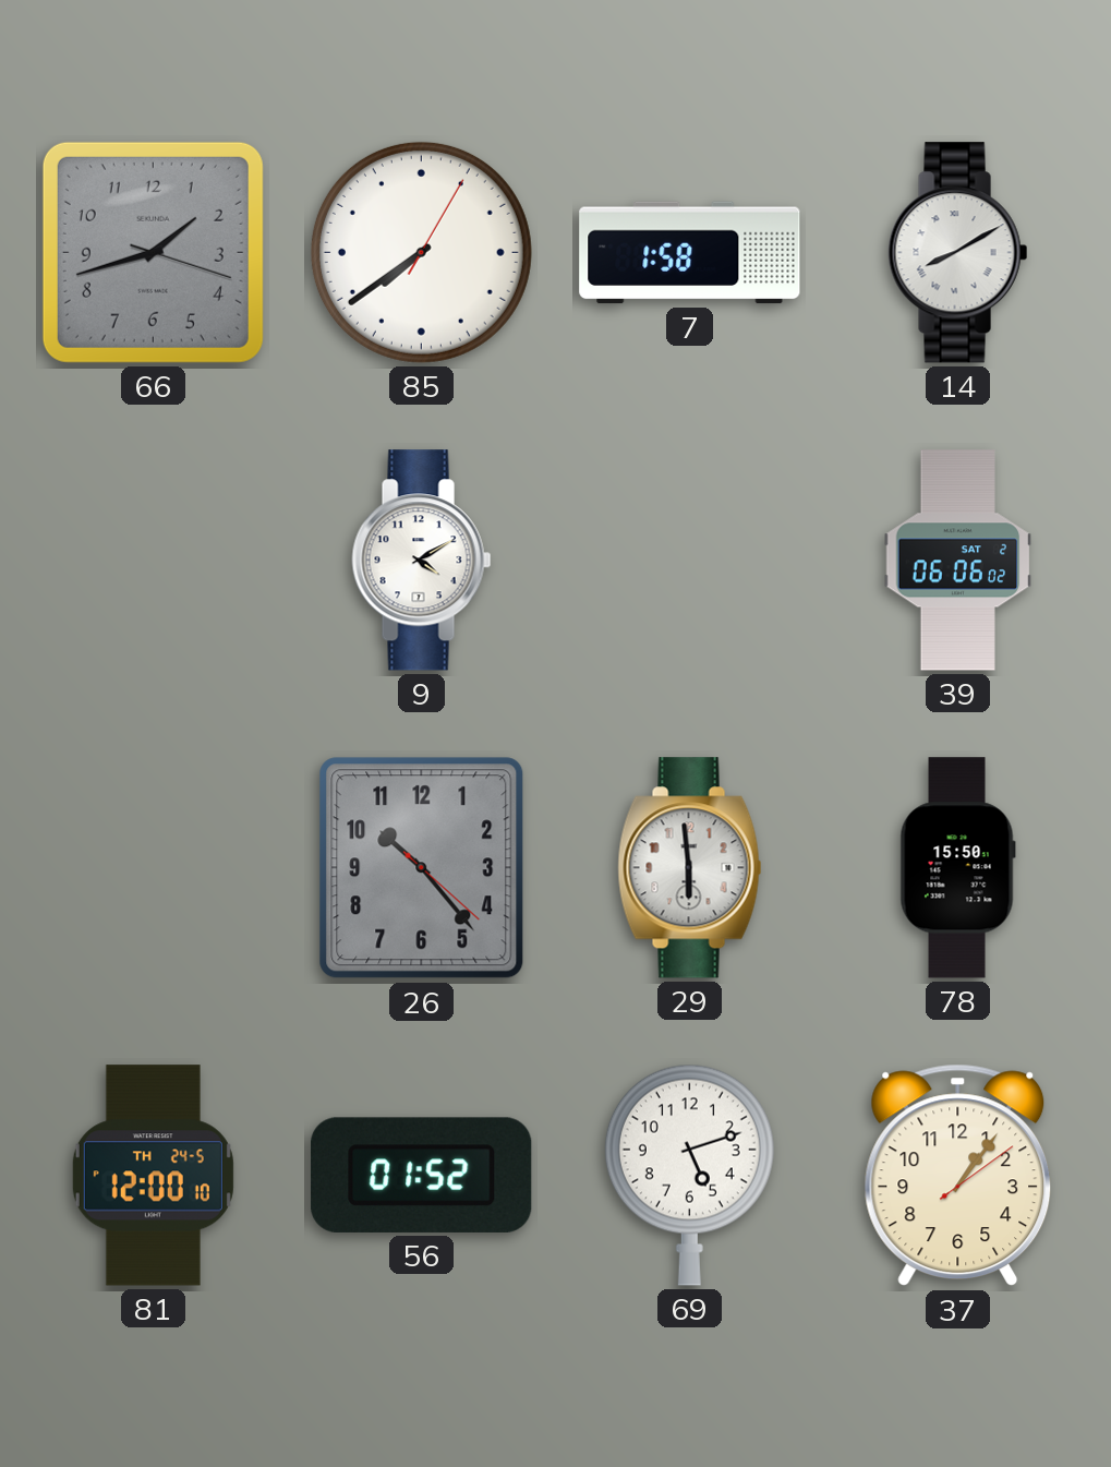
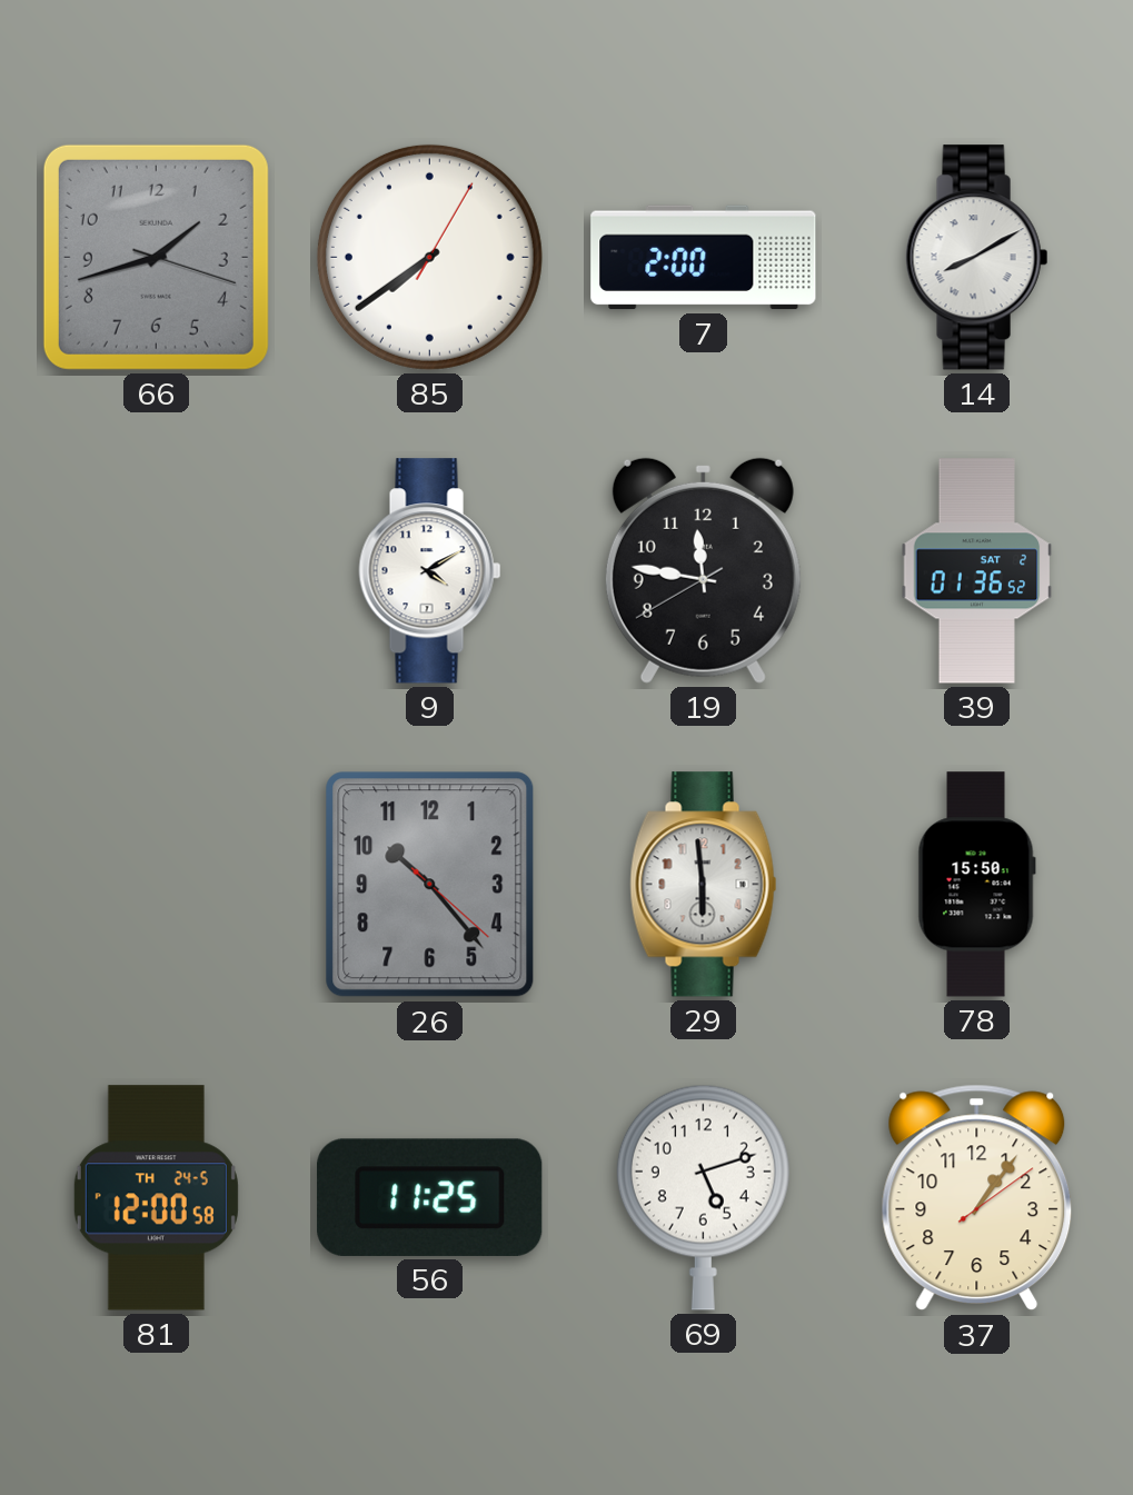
7: 1:58 -> 2:00
19: none -> 11:46
39: 06:06 -> 01:36
81: 12:00:10 -> 12:00:58
56: 01:52 -> 11:25
